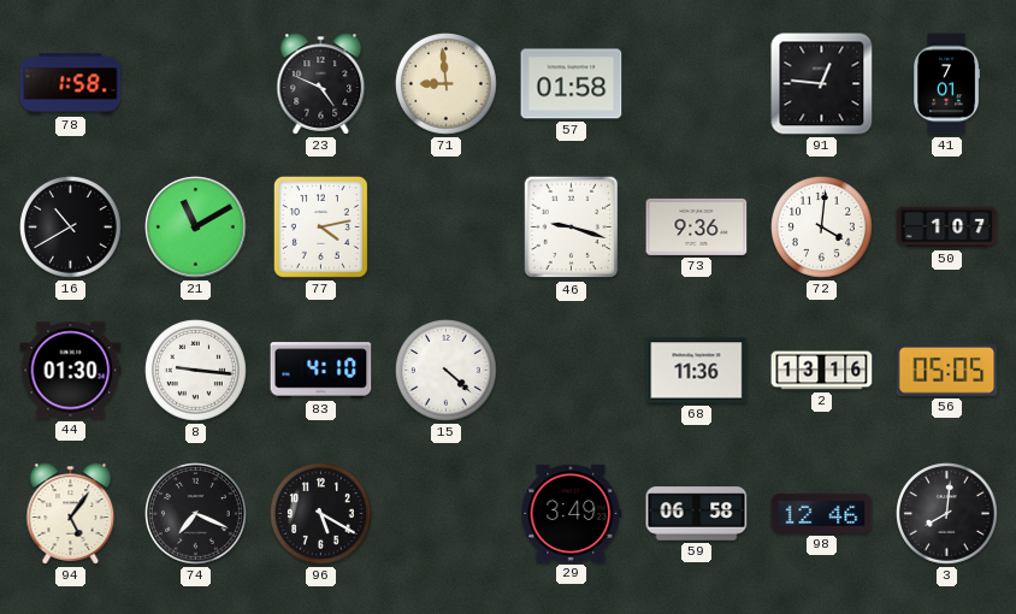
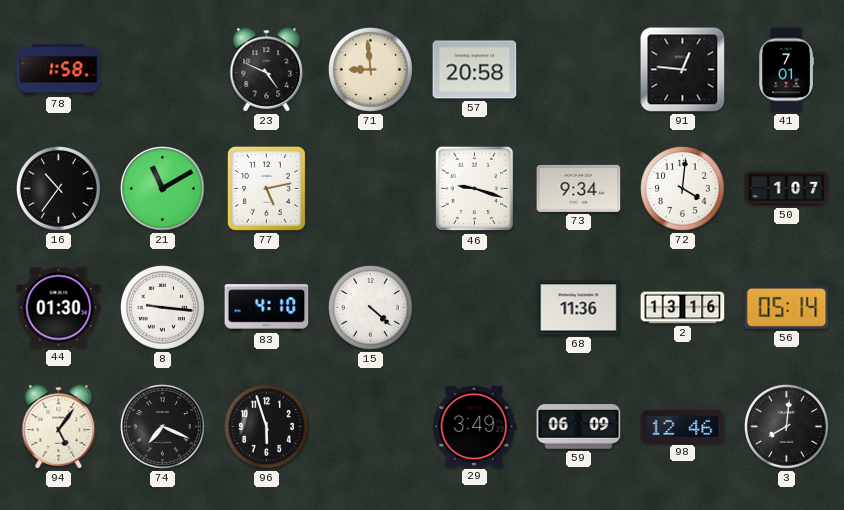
57: 01:58 -> 20:58
16: 10:40 -> 10:36
77: 4:13 -> 5:13
73: 9:36 -> 9:34
56: 05:05 -> 05:14
96: 5:20 -> 5:57
59: 06:58 -> 06:09
